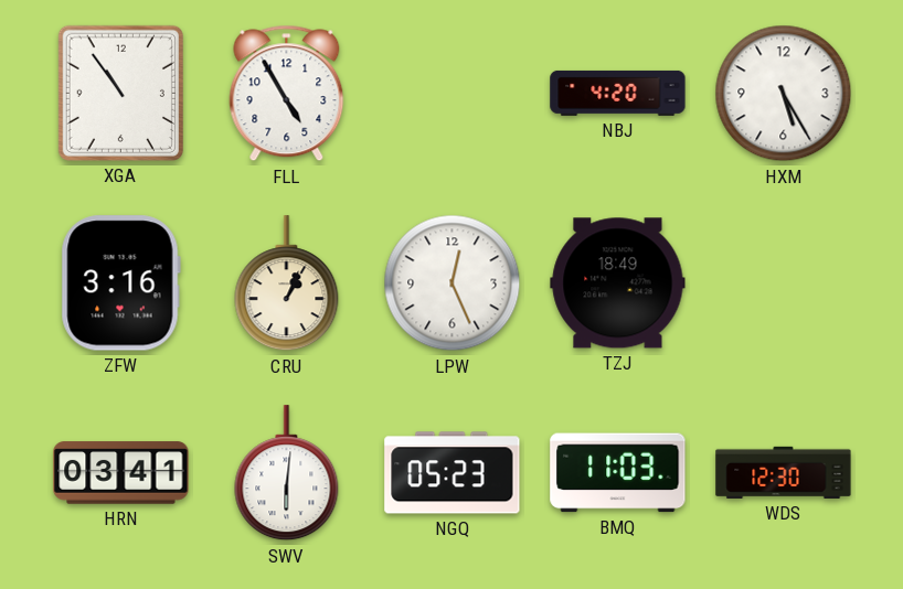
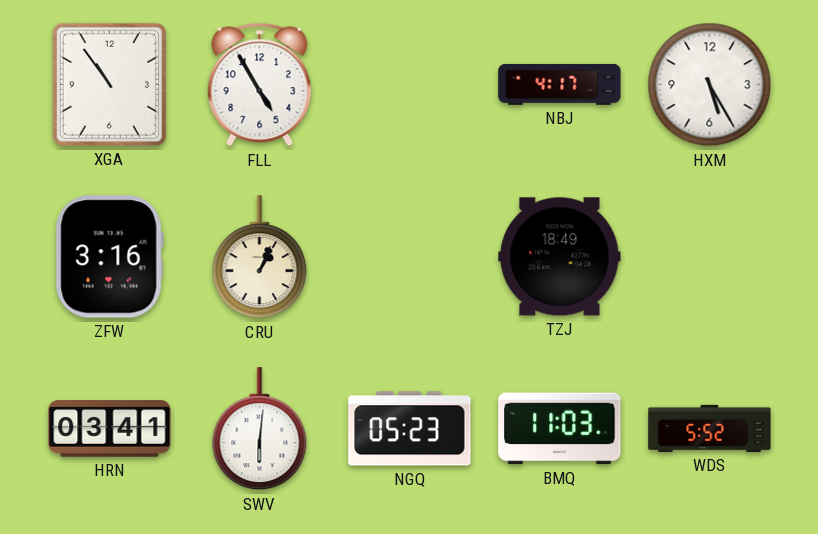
NBJ: 4:20 -> 4:17
LPW: 12:26 -> none
WDS: 12:30 -> 5:52
